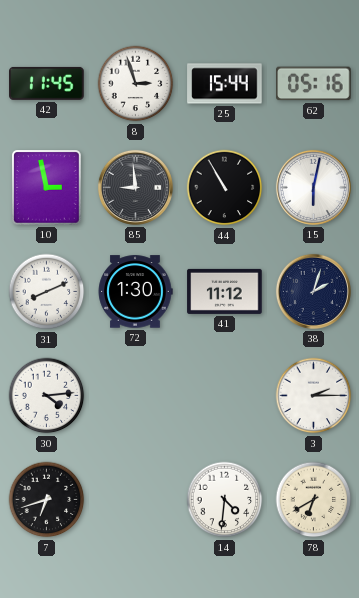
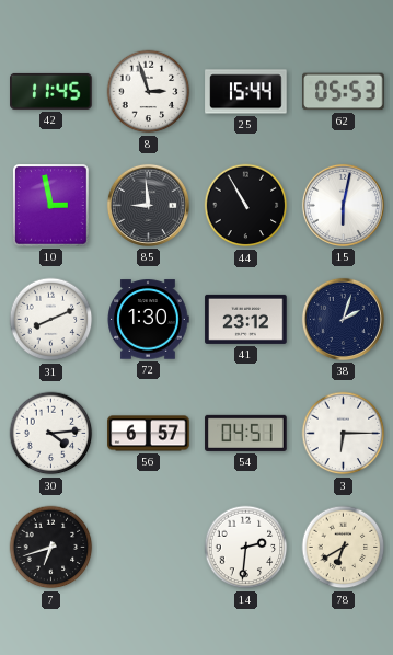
62: 05:16 -> 05:53
41: 11:12 -> 23:12
56: none -> 6:57
54: none -> 04:51
3: 2:15 -> 6:15
14: 4:31 -> 2:31
